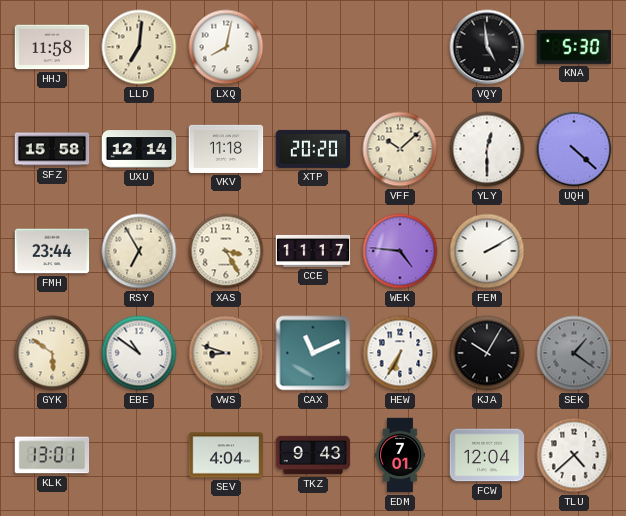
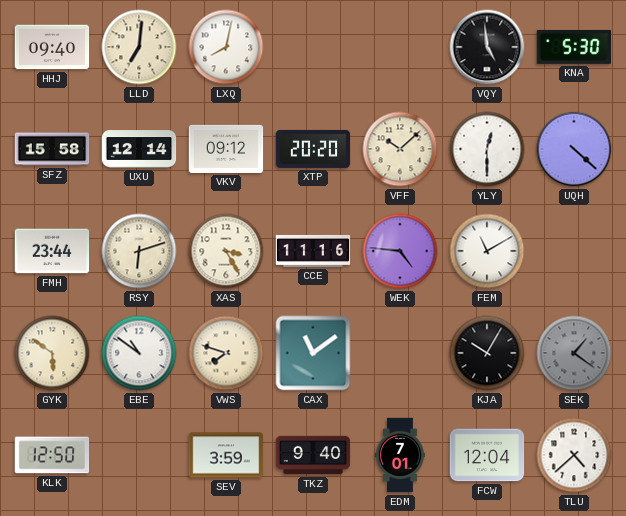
HHJ: 11:58 -> 09:40
VKV: 11:18 -> 09:12
RSY: 6:55 -> 6:12
CCE: 11:17 -> 11:16
FEM: 2:10 -> 11:10
VWS: 8:48 -> 7:48
CAX: 11:11 -> 11:09
HEW: 6:35 -> none
KLK: 13:01 -> 12:50
SEV: 4:04 -> 3:59
TKZ: 9:43 -> 9:40
